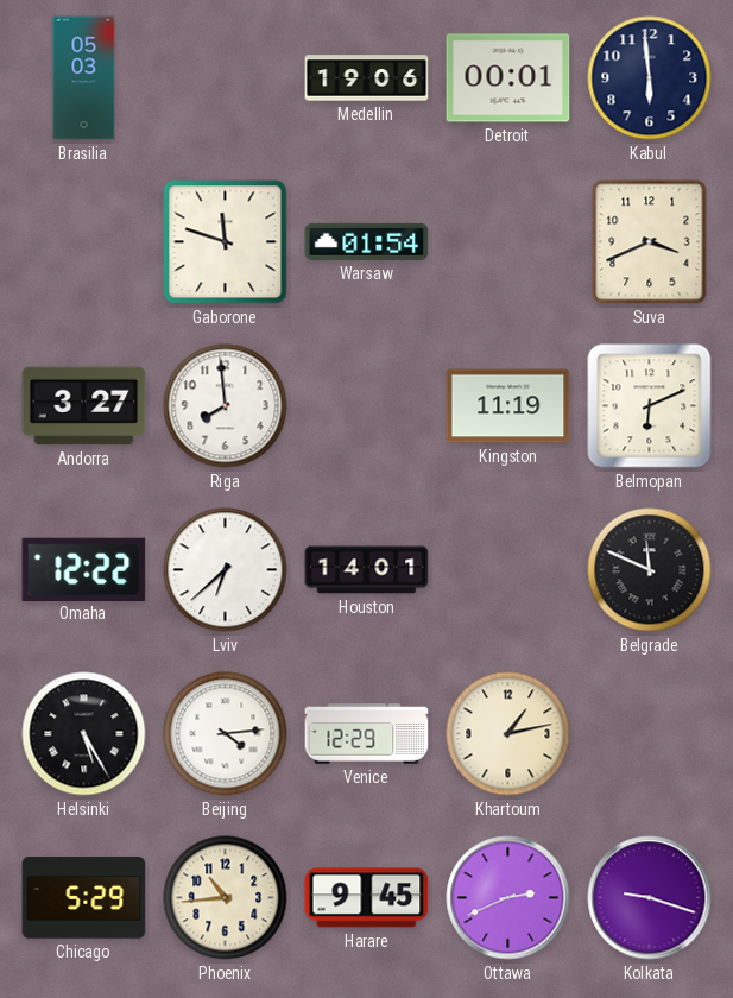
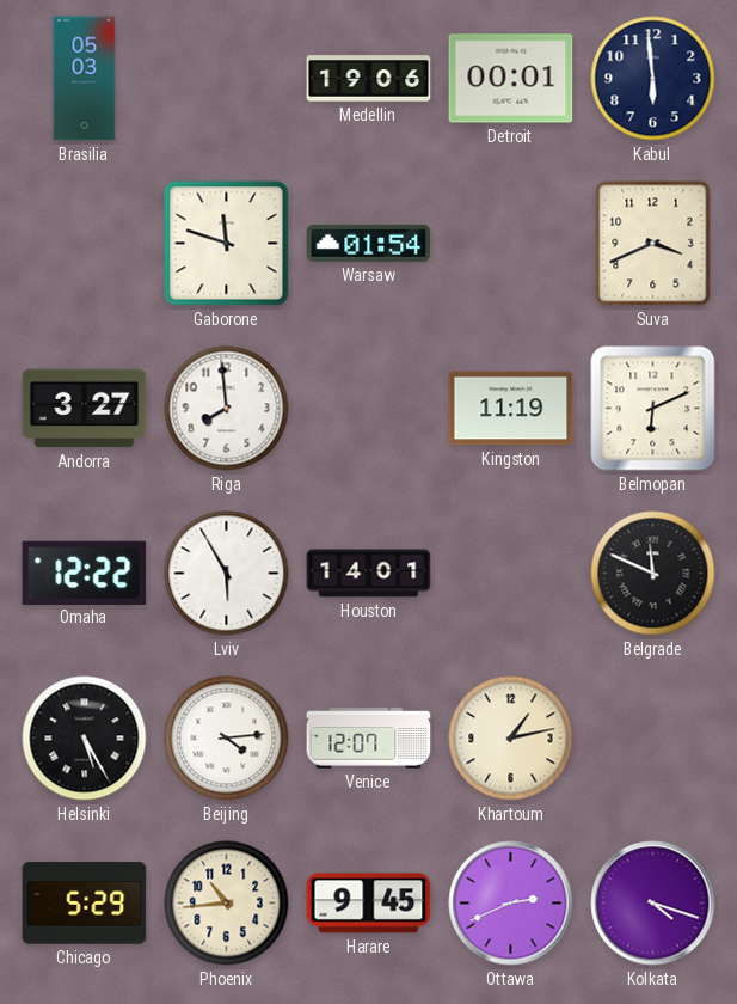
Lviv: 6:38 -> 5:55
Venice: 12:29 -> 12:07
Kolkata: 9:18 -> 4:18
